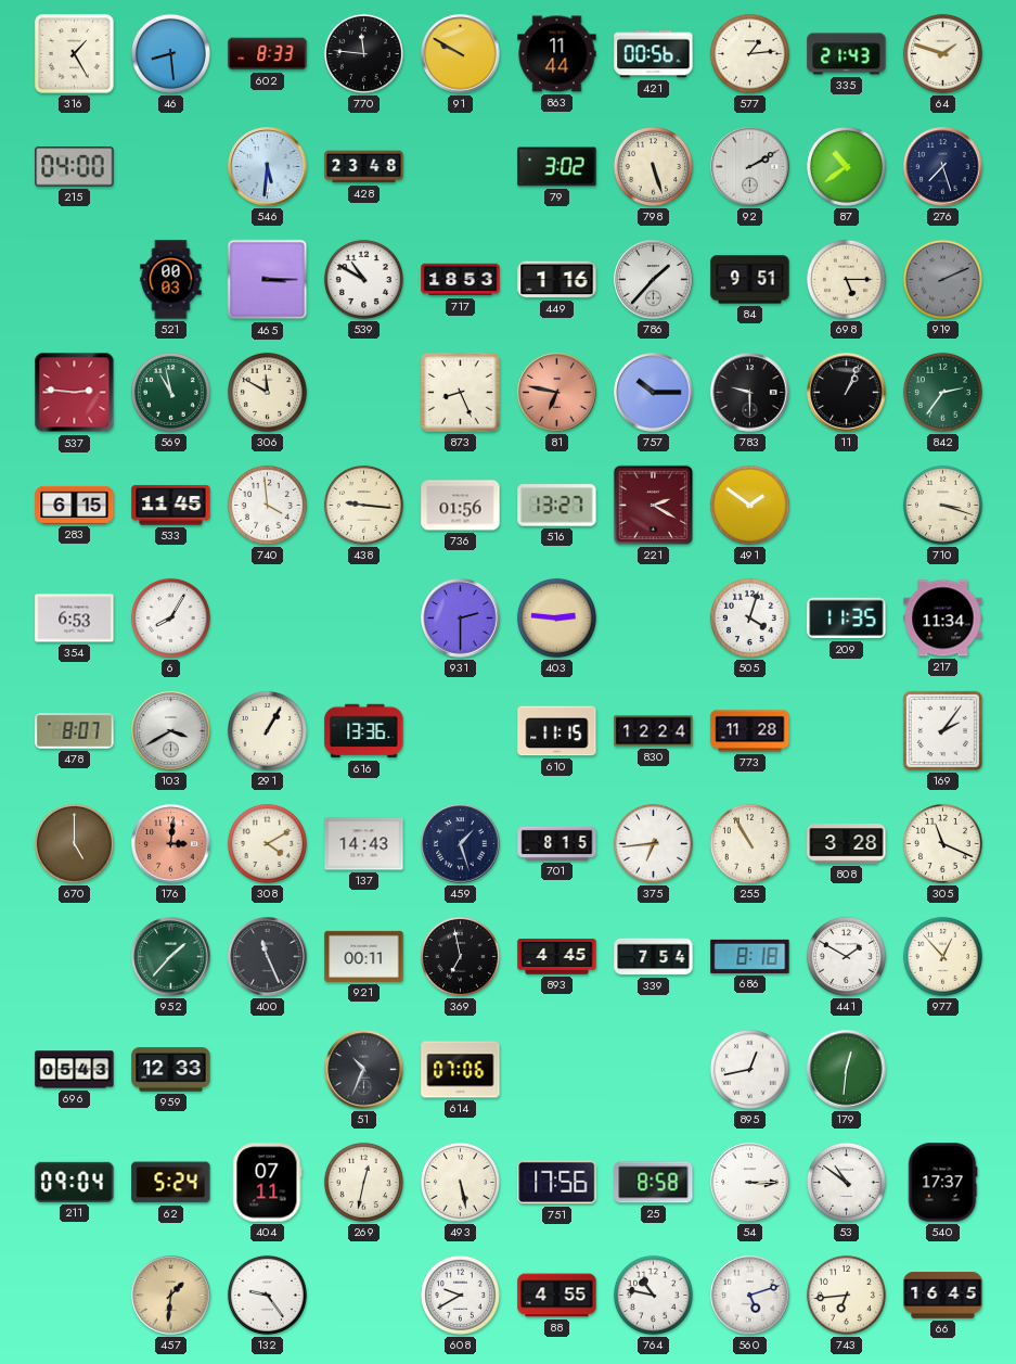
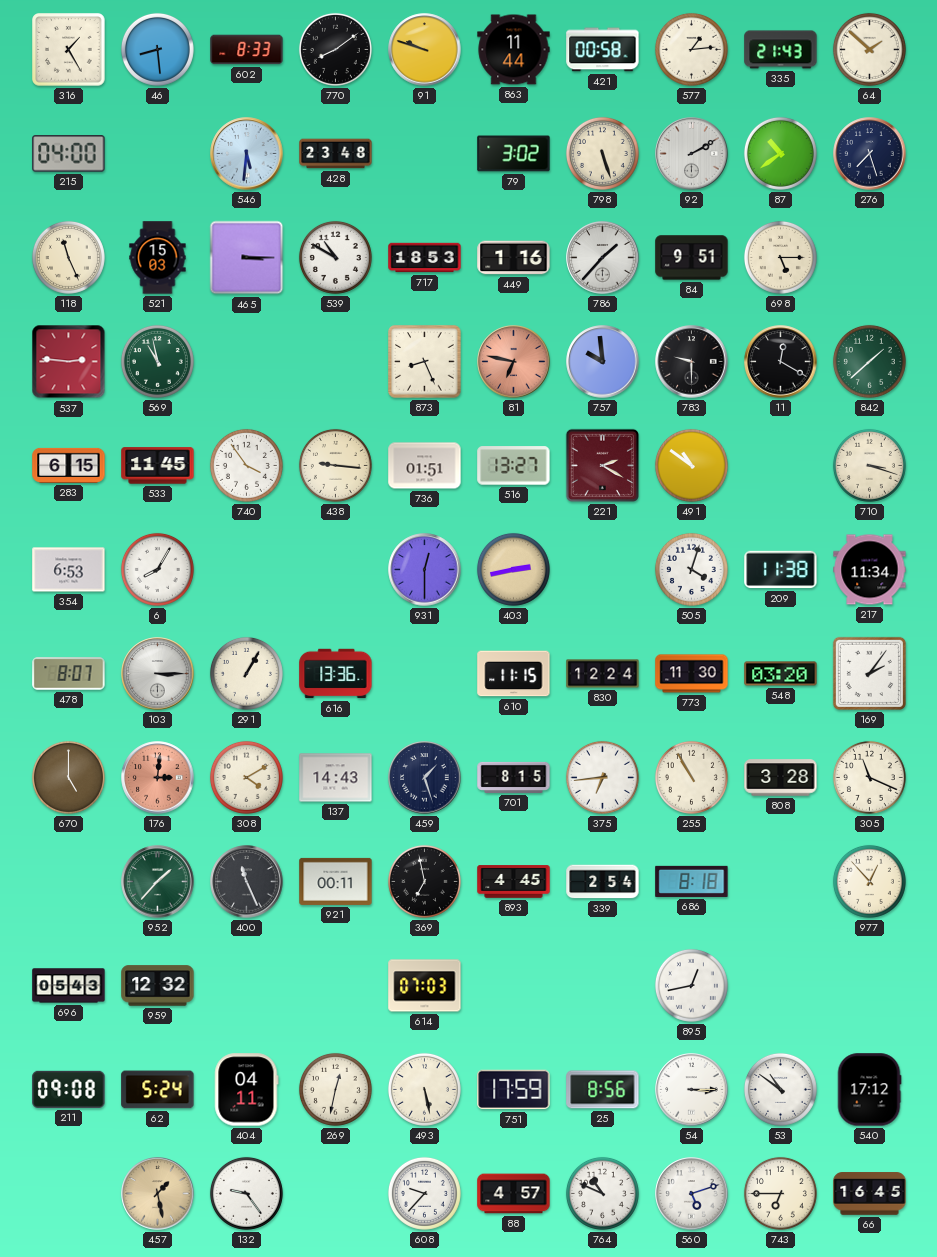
770: 11:46 -> 8:09
91: 9:50 -> 9:48
421: 00:56 -> 00:58
64: 1:48 -> 1:52
118: none -> 11:26
521: 00:03 -> 15:03
919: 2:11 -> none
306: 11:50 -> none
757: 10:15 -> 9:59
11: 1:04 -> 12:20
842: 2:36 -> 1:38
740: 3:59 -> 3:54
736: 01:56 -> 01:51
491: 1:51 -> 10:51
931: 2:30 -> 12:30
403: 2:46 -> 2:43
209: 11:35 -> 11:38
103: 3:40 -> 3:15
773: 11:28 -> 11:30
548: none -> 03:20
339: 7:54 -> 2:54
441: 1:50 -> none
959: 12:33 -> 12:32
51: 10:34 -> none
614: 07:06 -> 07:03
179: 12:31 -> none
211: 09:04 -> 09:08
404: 07:11 -> 04:11
751: 17:56 -> 17:59
25: 8:58 -> 8:56
540: 17:37 -> 17:12
457: 1:31 -> 1:28
608: 9:40 -> 9:37
88: 4:55 -> 4:57
764: 10:47 -> 10:49
743: 6:44 -> 6:45
